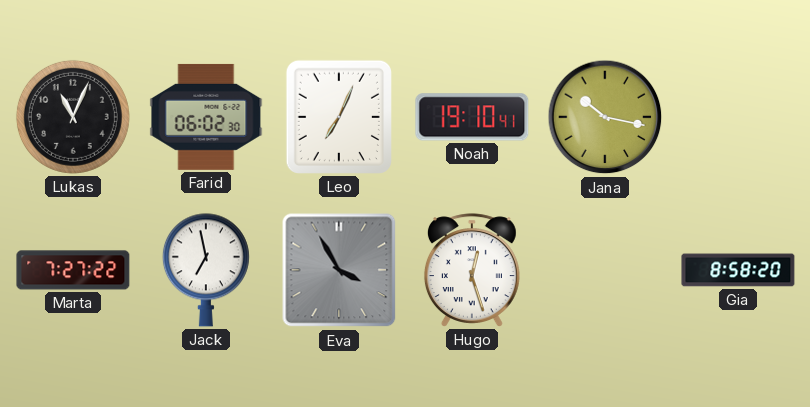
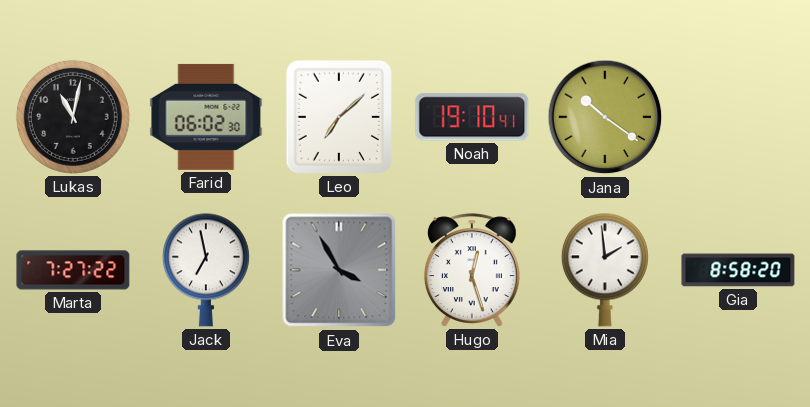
Lukas: 11:04 -> 11:02
Leo: 7:04 -> 7:08
Jana: 10:17 -> 10:21
Mia: none -> 1:59
